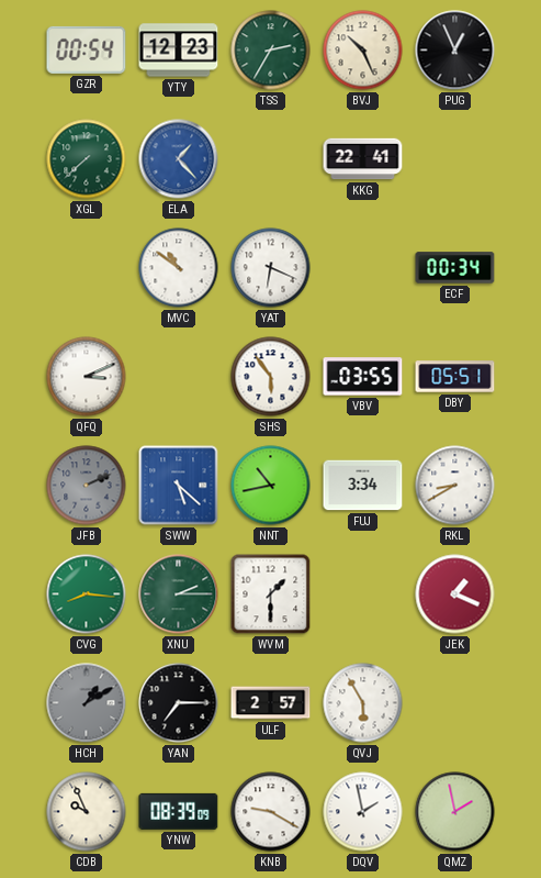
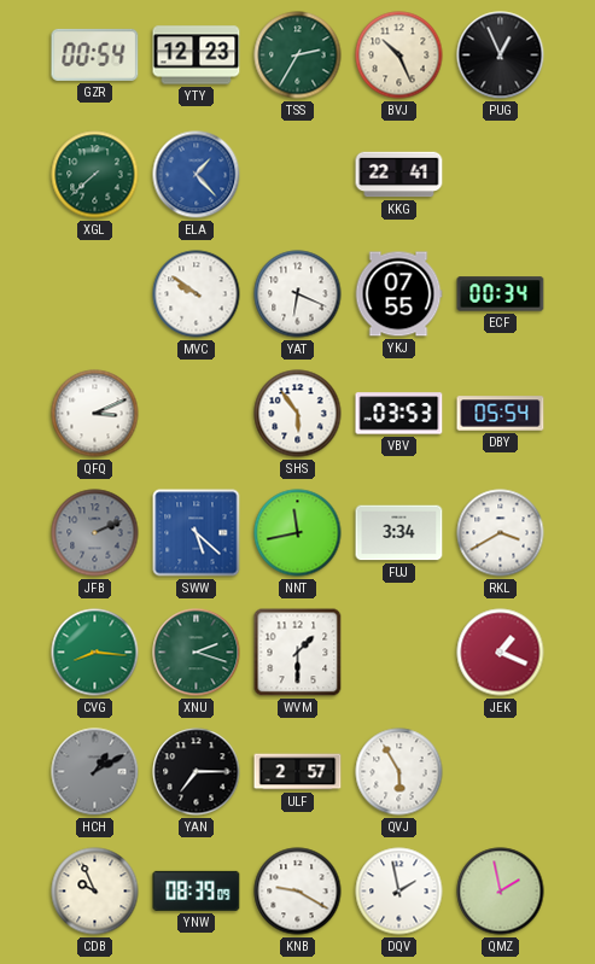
MVC: 10:51 -> 9:51
YKJ: none -> 07:55
VBV: 03:55 -> 03:53
DBY: 05:51 -> 05:54
NNT: 10:43 -> 11:43
RKL: 8:40 -> 3:40
XNU: 2:15 -> 2:18
